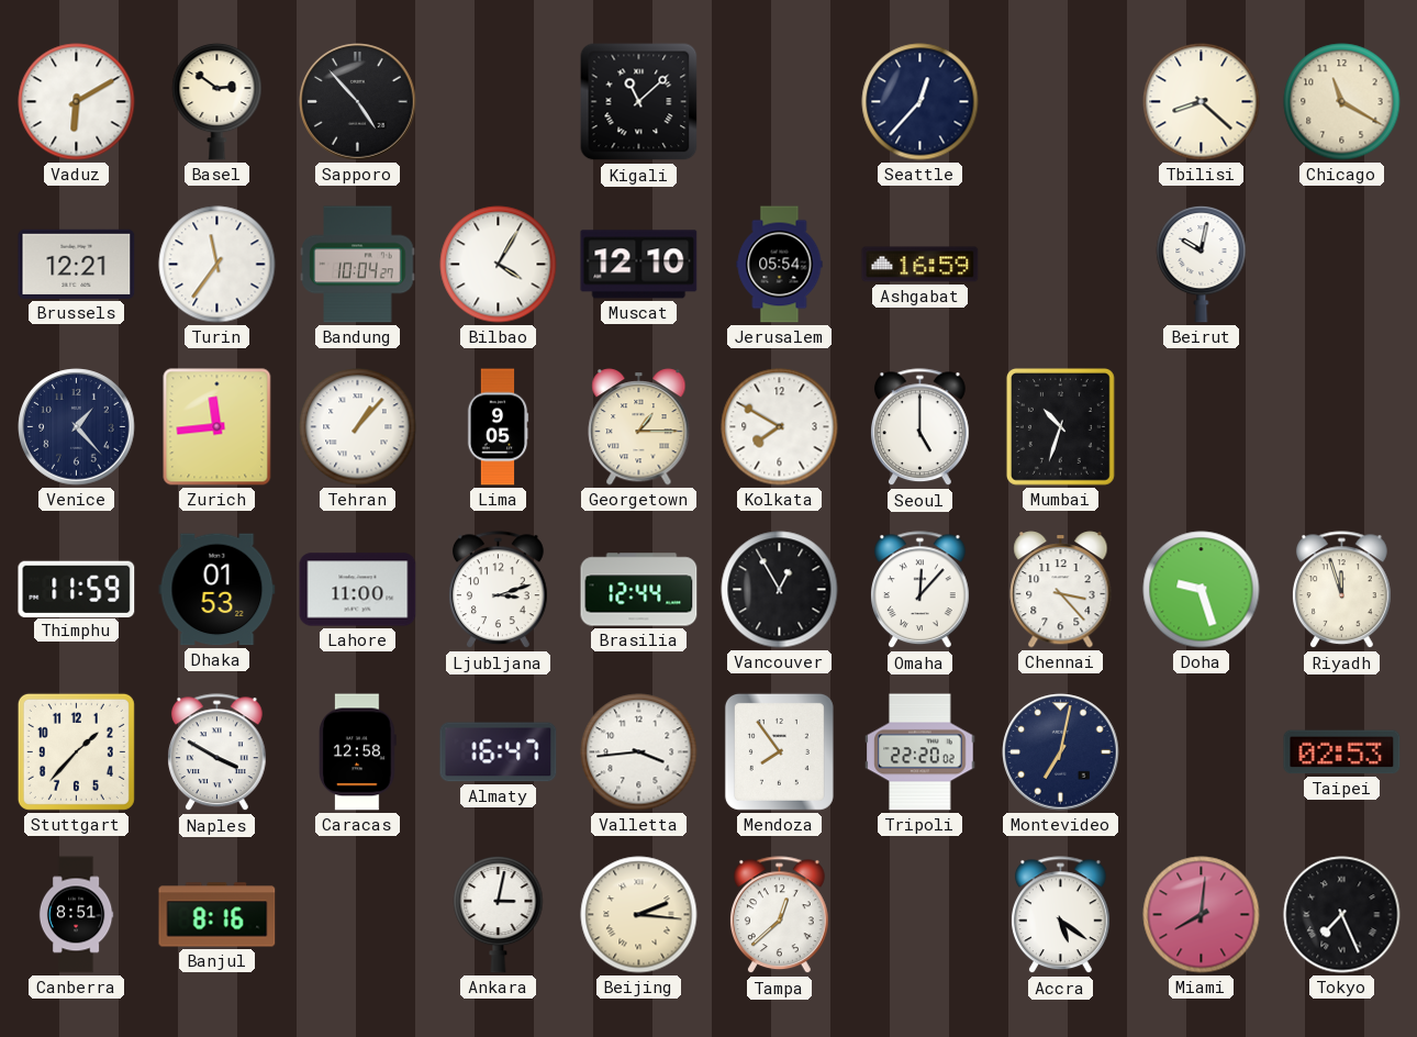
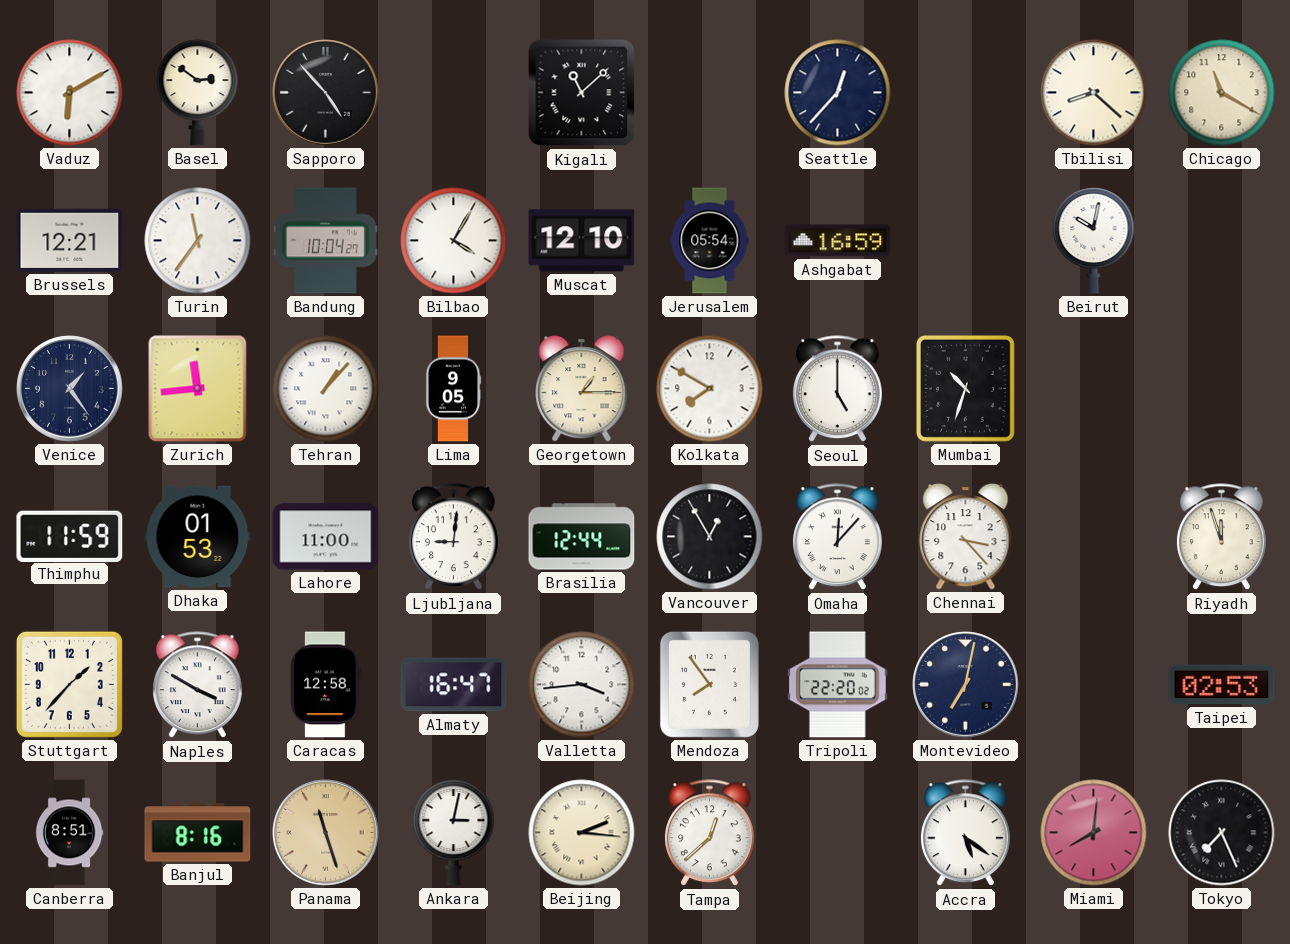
Venice: 1:23 -> 1:24
Ljubljana: 3:12 -> 9:01
Doha: 9:27 -> none
Panama: none -> 11:27
